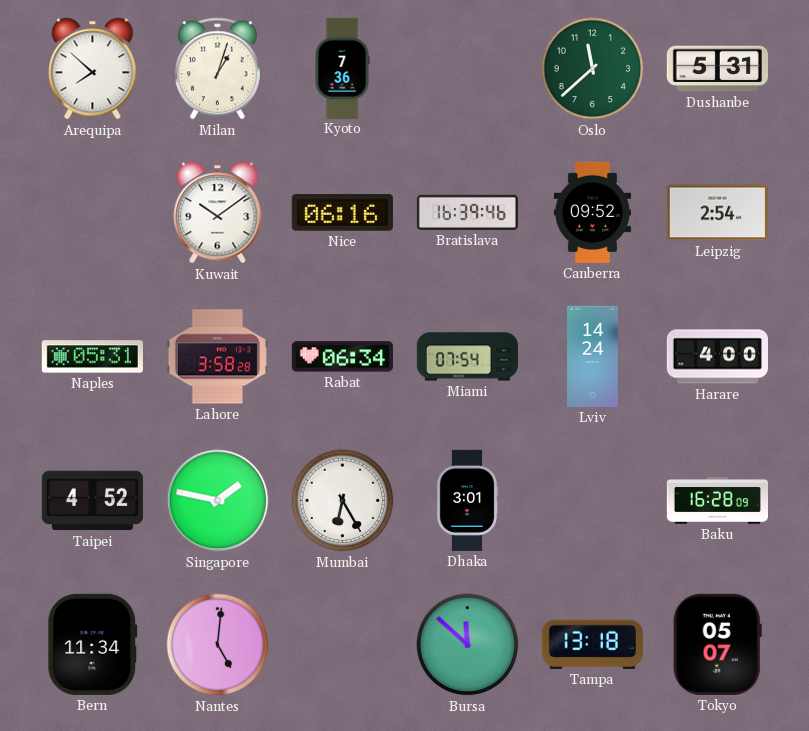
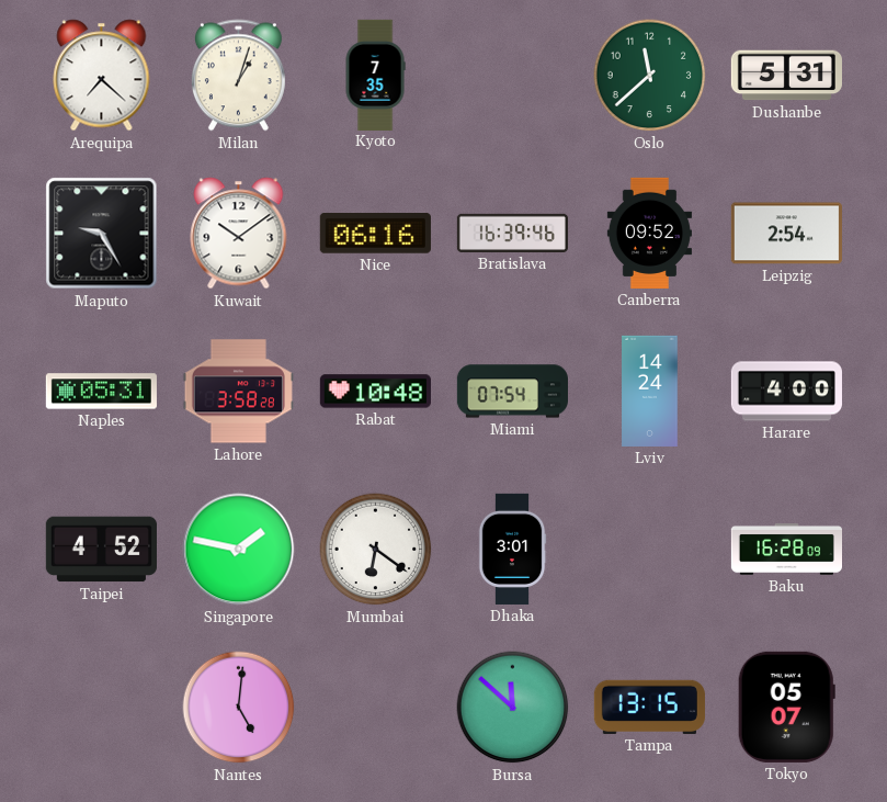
Arequipa: 7:52 -> 7:22
Kyoto: 7:36 -> 7:35
Maputo: none -> 9:25
Rabat: 06:34 -> 10:48
Mumbai: 6:25 -> 6:21
Bern: 11:34 -> none
Tampa: 13:18 -> 13:15
